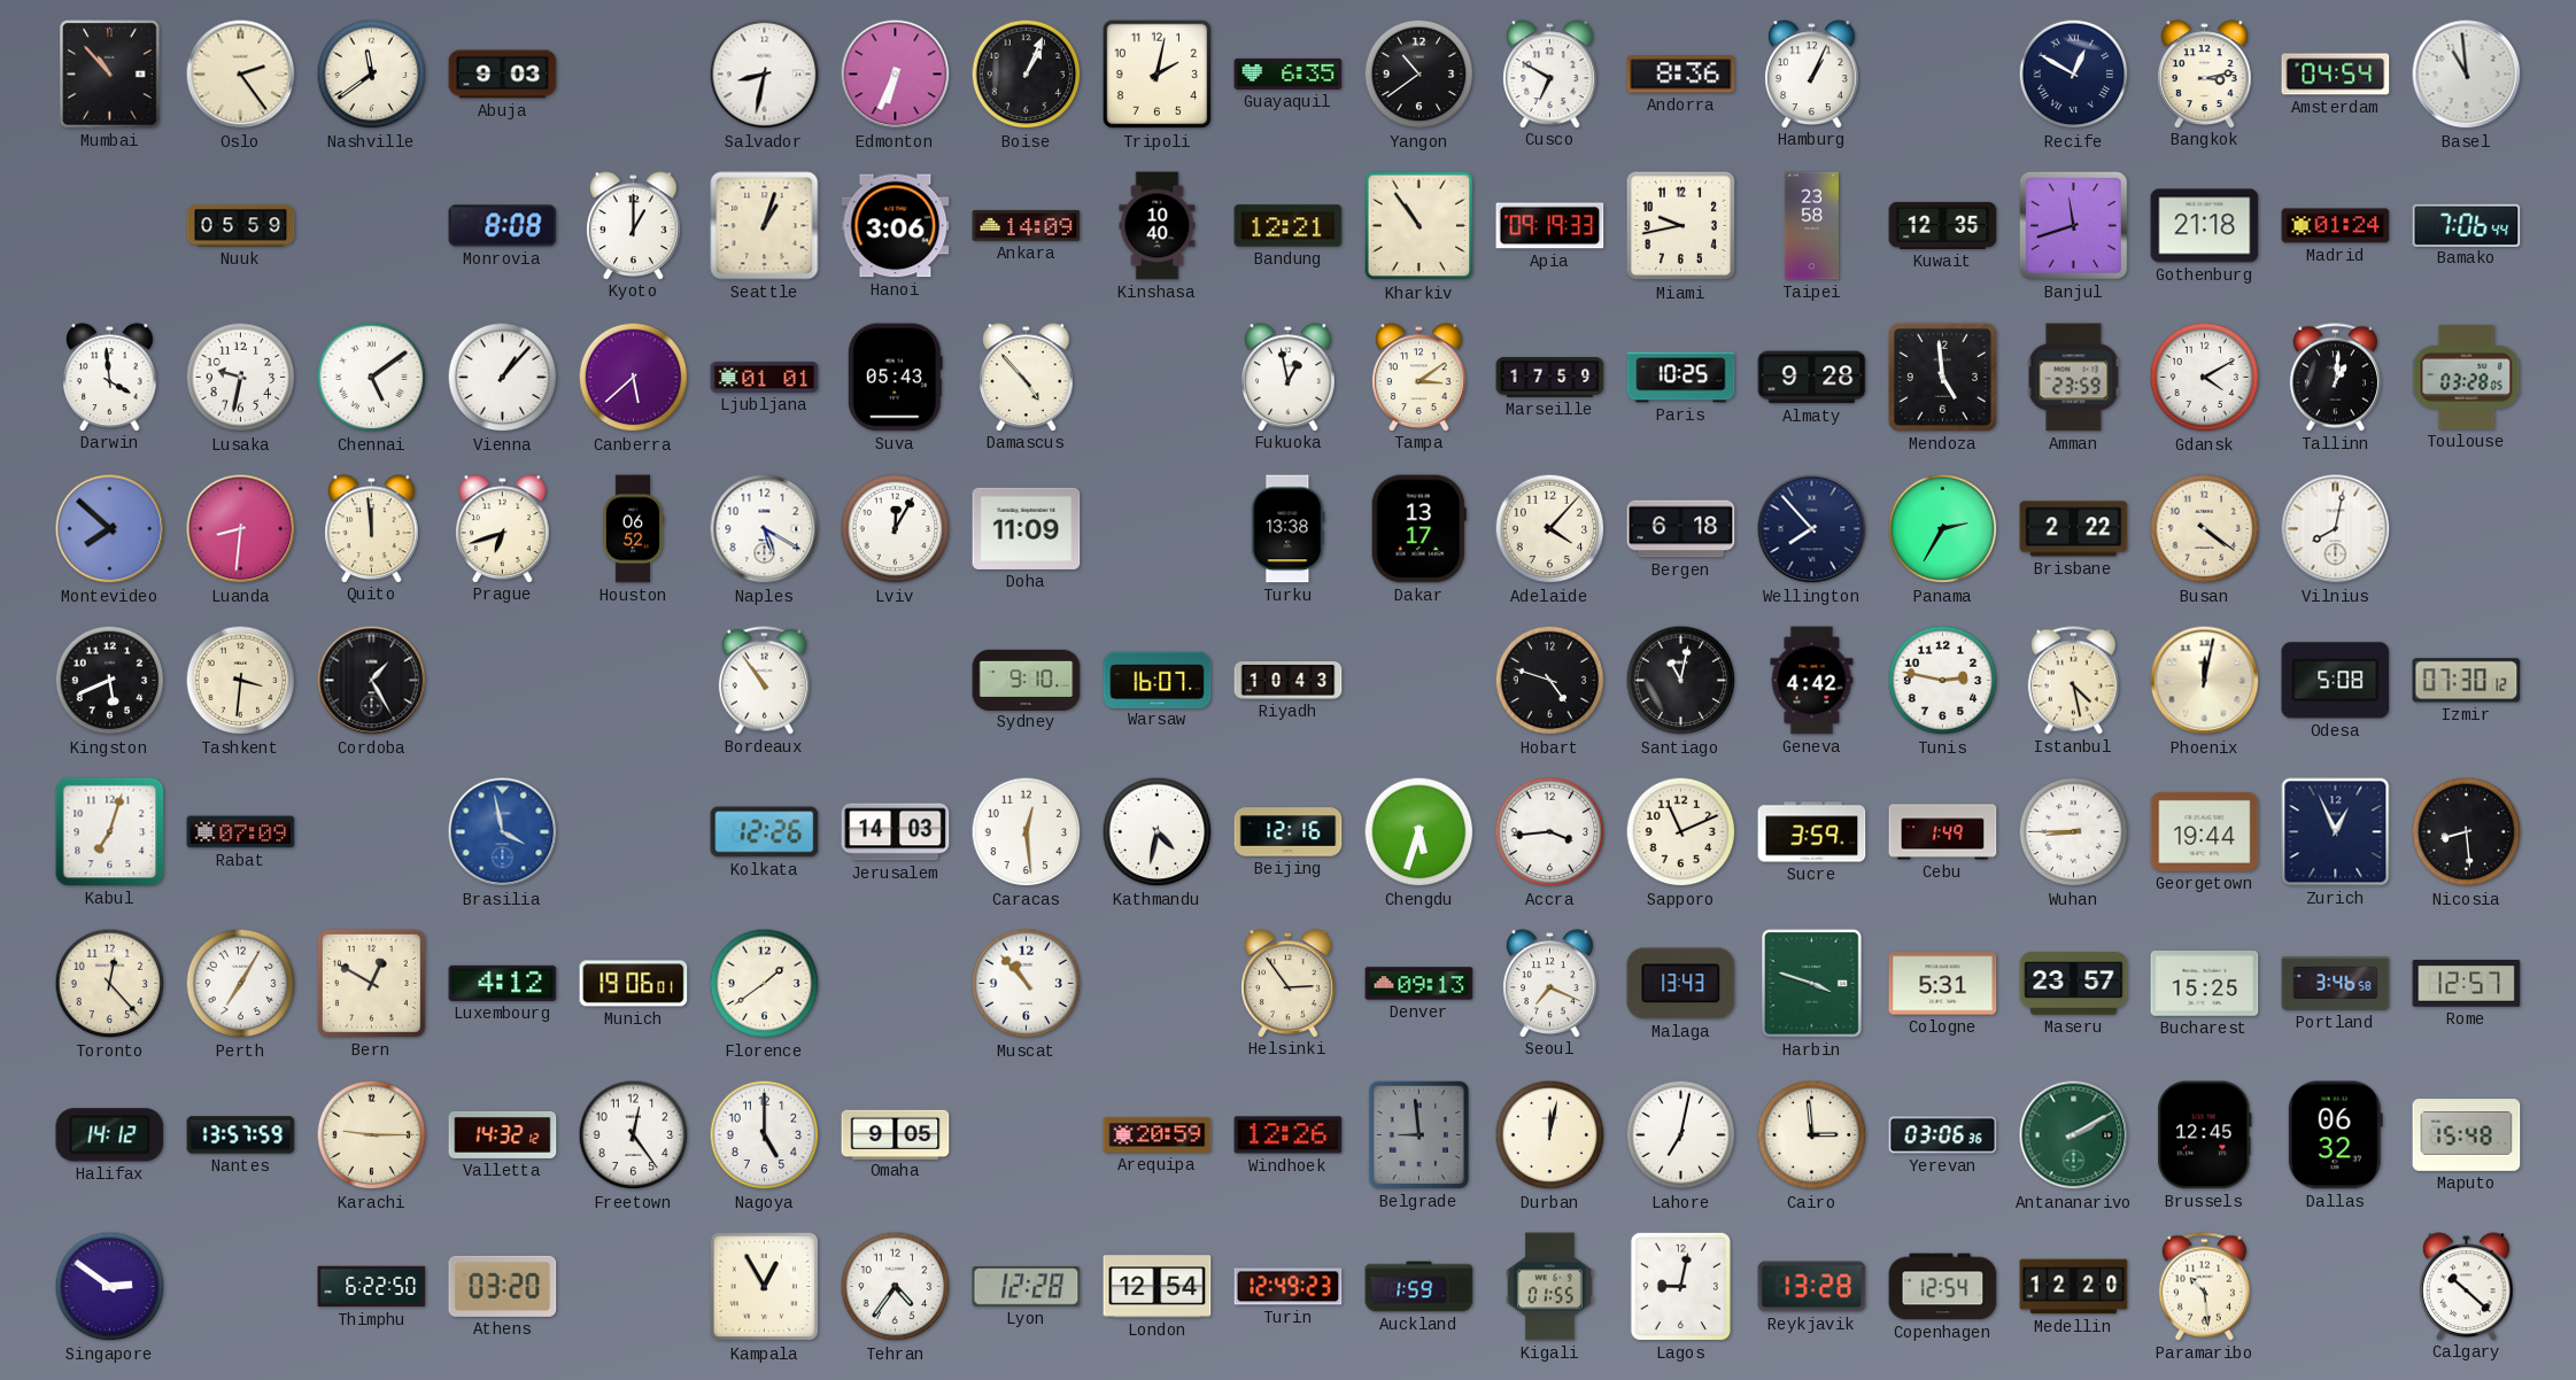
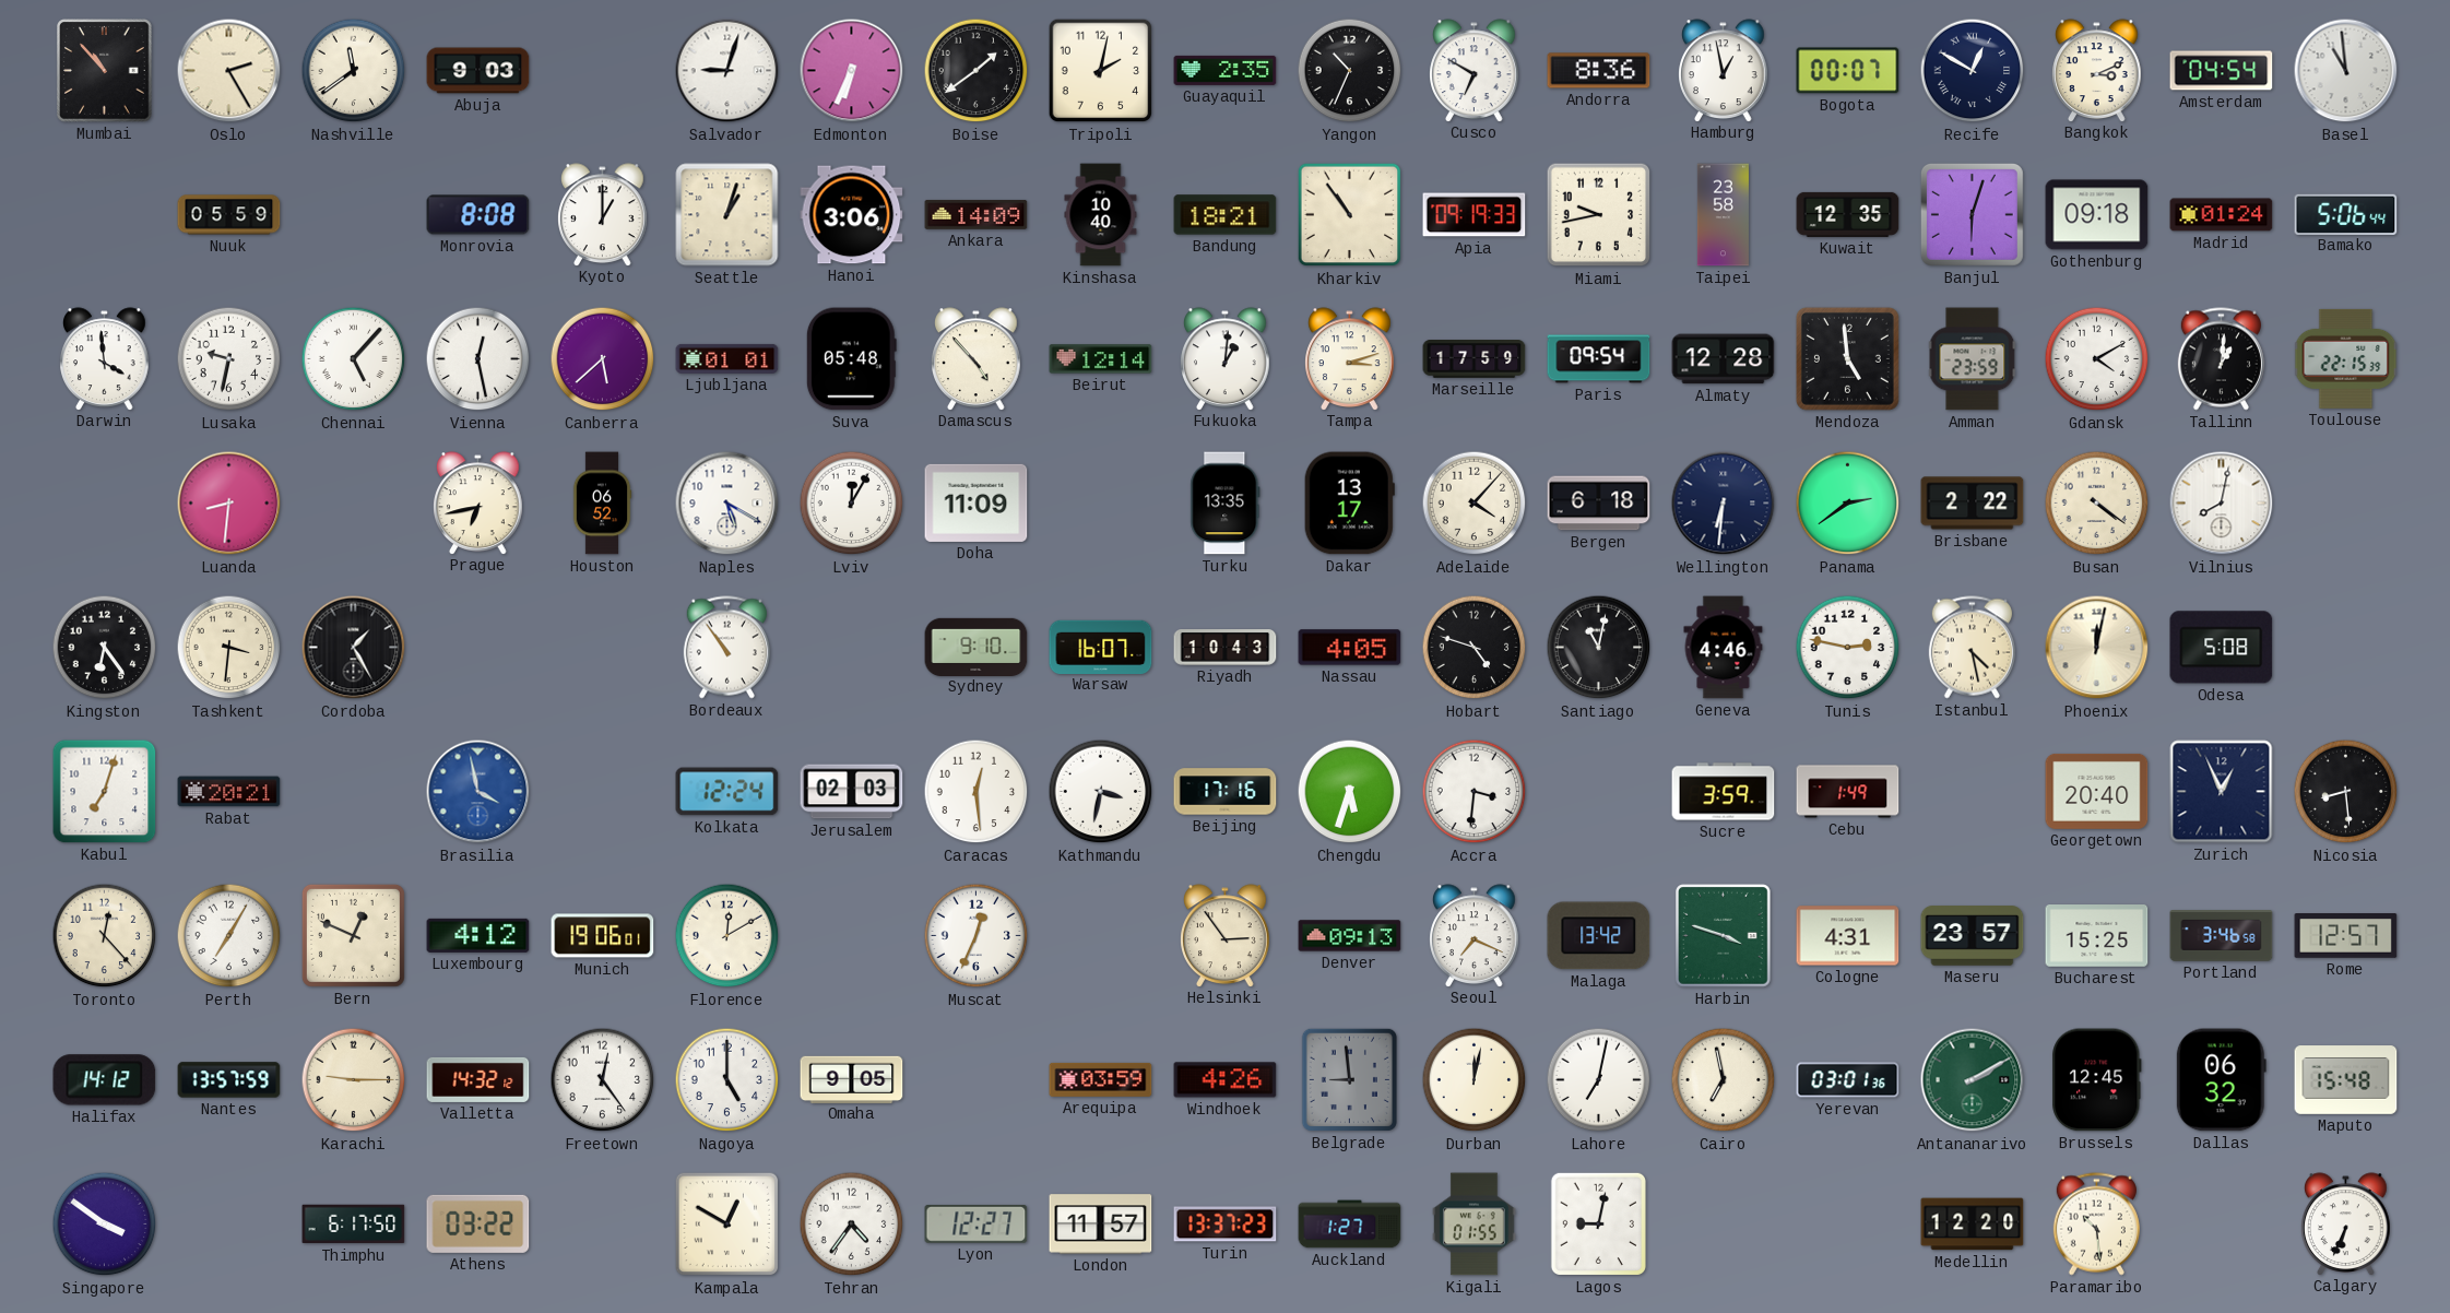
Oslo: 2:24 -> 2:25
Salvador: 8:32 -> 9:03
Boise: 1:04 -> 1:39
Guayaquil: 6:35 -> 2:35
Yangon: 10:39 -> 10:34
Hamburg: 1:04 -> 12:58
Bogota: none -> 00:07
Bangkok: 3:13 -> 3:11
Bandung: 12:21 -> 18:21
Banjul: 11:42 -> 6:03
Gothenburg: 21:18 -> 09:18
Bamako: 7:06 -> 5:06
Chennai: 5:09 -> 5:07
Vienna: 1:07 -> 12:28
Suva: 05:43 -> 05:48
Beirut: none -> 12:14
Fukuoka: 12:58 -> 1:01
Tampa: 3:09 -> 3:12
Paris: 10:25 -> 09:54
Almaty: 9:28 -> 12:28
Toulouse: 03:28 -> 22:15
Montevideo: 7:52 -> none
Quito: 11:59 -> none
Prague: 6:42 -> 6:43
Turku: 13:38 -> 13:35
Wellington: 7:53 -> 6:31
Panama: 2:35 -> 2:39
Kingston: 5:41 -> 6:24
Nassau: none -> 4:05
Geneva: 4:42 -> 4:46
Izmir: 07:30 -> none
Rabat: 07:09 -> 20:21
Kolkata: 12:26 -> 12:24
Jerusalem: 14:03 -> 02:03
Kathmandu: 4:32 -> 3:32
Beijing: 12:16 -> 17:16
Accra: 3:44 -> 3:31
Sapporo: 11:11 -> none
Wuhan: 8:45 -> none
Georgetown: 19:44 -> 20:40
Bern: 12:50 -> 12:49
Florence: 1:39 -> 12:10
Muscat: 10:53 -> 12:34
Malaga: 13:43 -> 13:42
Cologne: 5:31 -> 4:31
Arequipa: 20:59 -> 03:59
Windhoek: 12:26 -> 4:26
Cairo: 2:59 -> 6:58
Yerevan: 03:06 -> 03:01
Singapore: 2:51 -> 3:51
Thimphu: 6:22 -> 6:17
Athens: 03:20 -> 03:22
Kampala: 12:55 -> 12:50
Lyon: 12:28 -> 12:27
London: 12:54 -> 11:57
Turin: 12:49 -> 13:37
Auckland: 1:59 -> 1:27
Reykjavik: 13:28 -> none
Copenhagen: 12:54 -> none
Calgary: 10:22 -> 6:34
